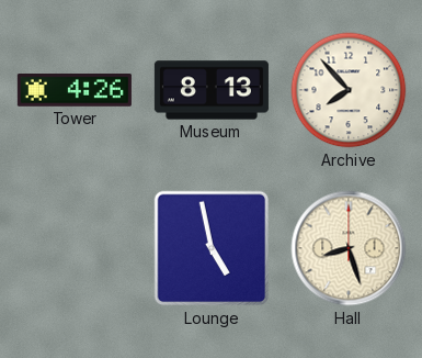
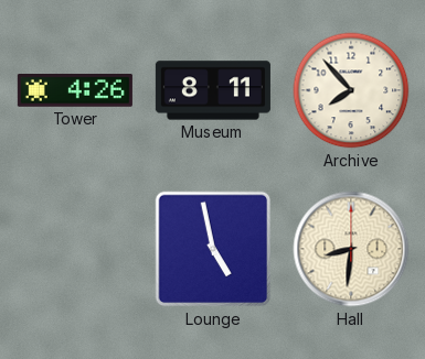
Museum: 8:13 -> 8:11
Hall: 8:27 -> 8:31
